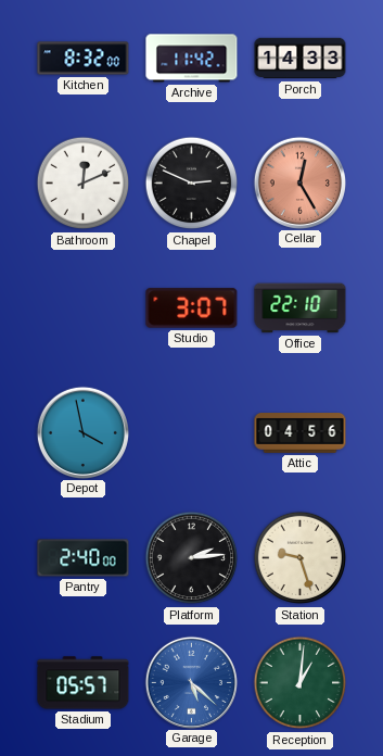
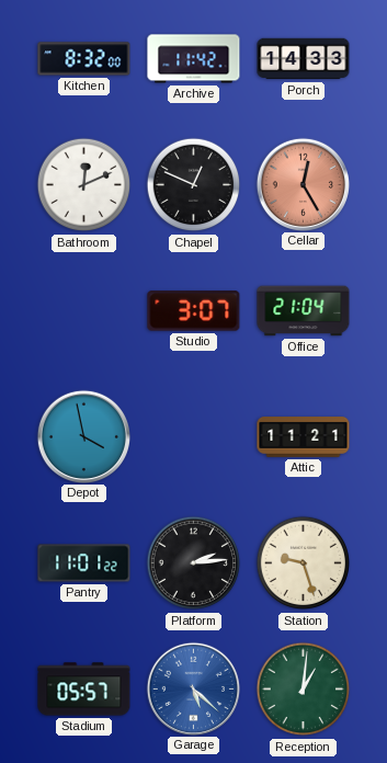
Chapel: 2:49 -> 12:49
Office: 22:10 -> 21:04
Attic: 04:56 -> 11:21
Pantry: 2:40 -> 11:01
